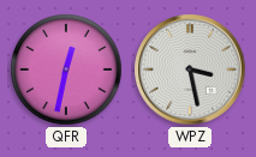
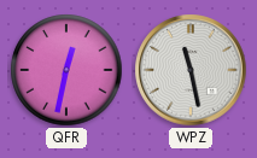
WPZ: 3:28 -> 11:28
